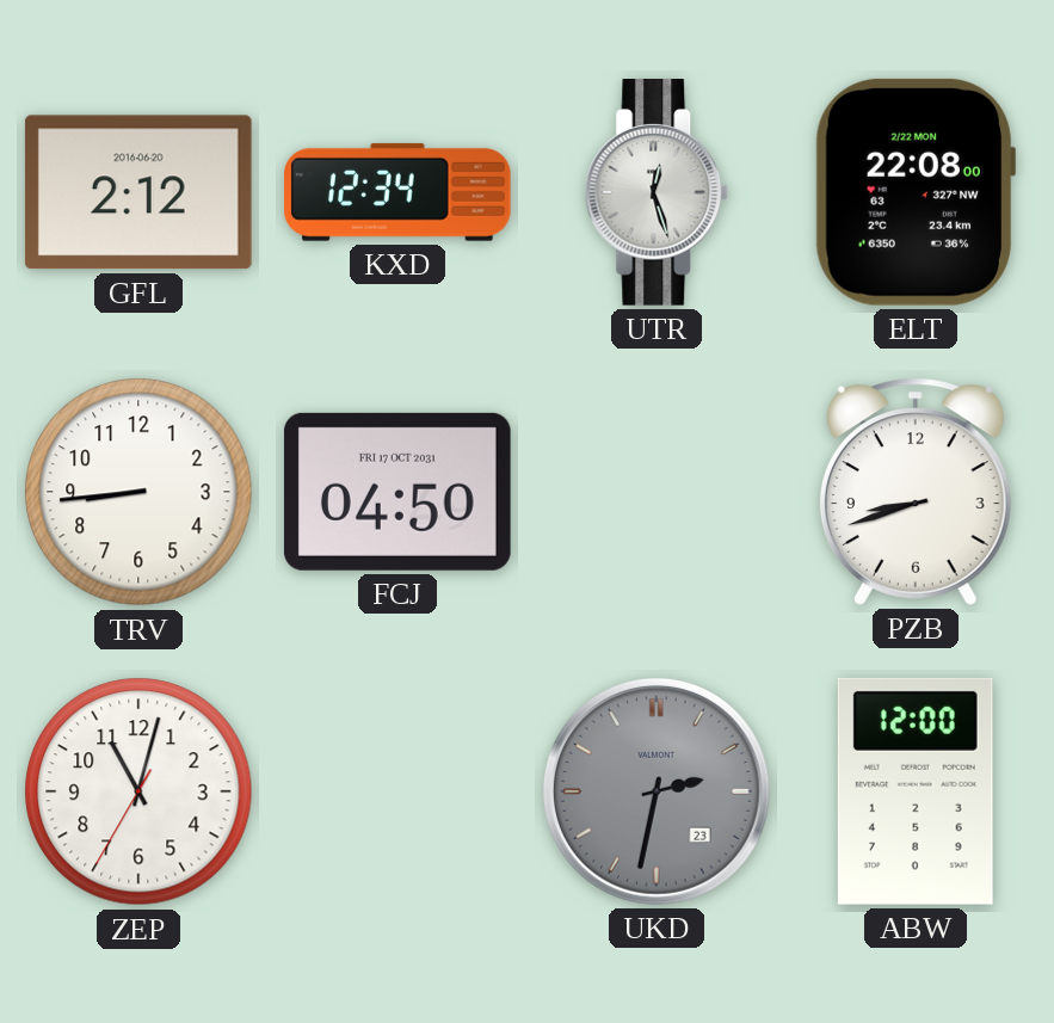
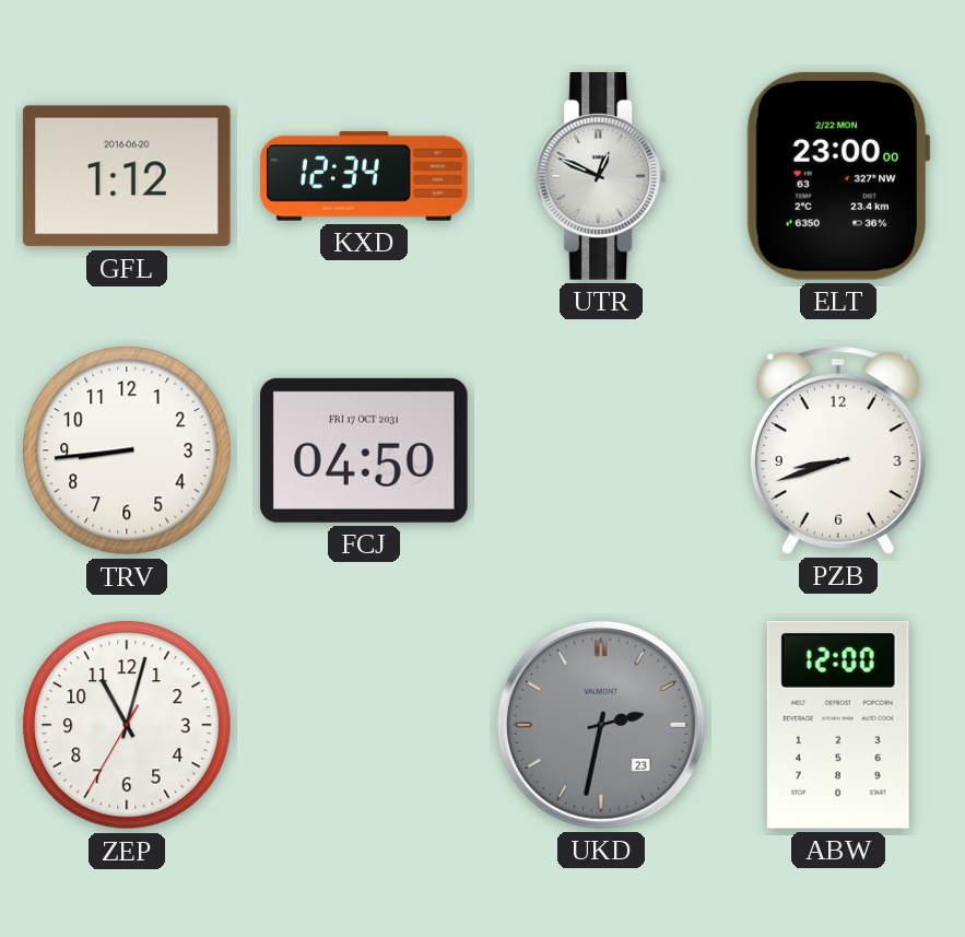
GFL: 2:12 -> 1:12
UTR: 12:27 -> 12:49
ELT: 22:08 -> 23:00
